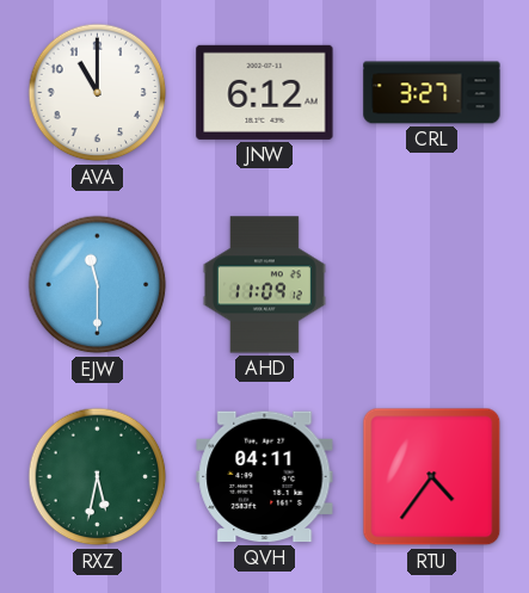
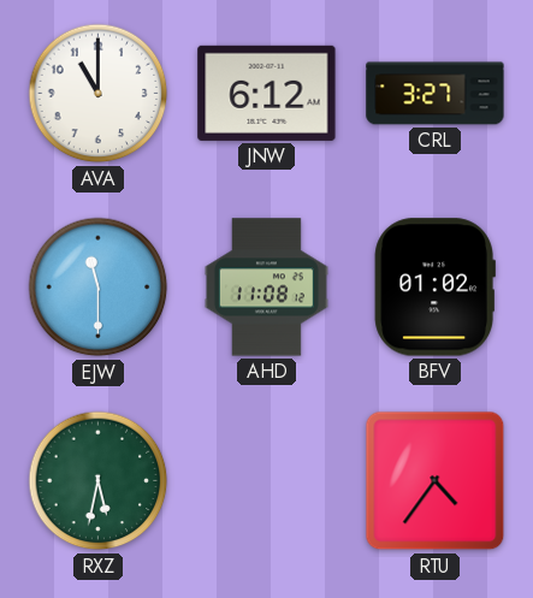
AHD: 11:09 -> 11:08
BFV: none -> 01:02
QVH: 04:11 -> none
